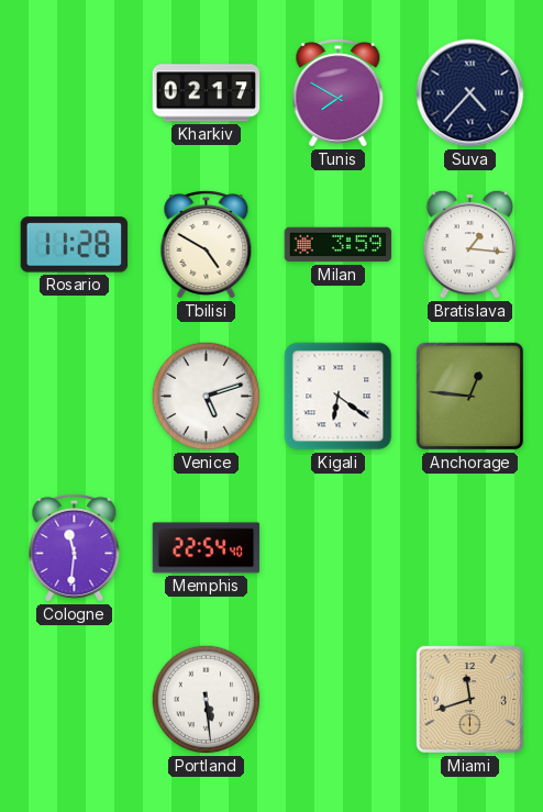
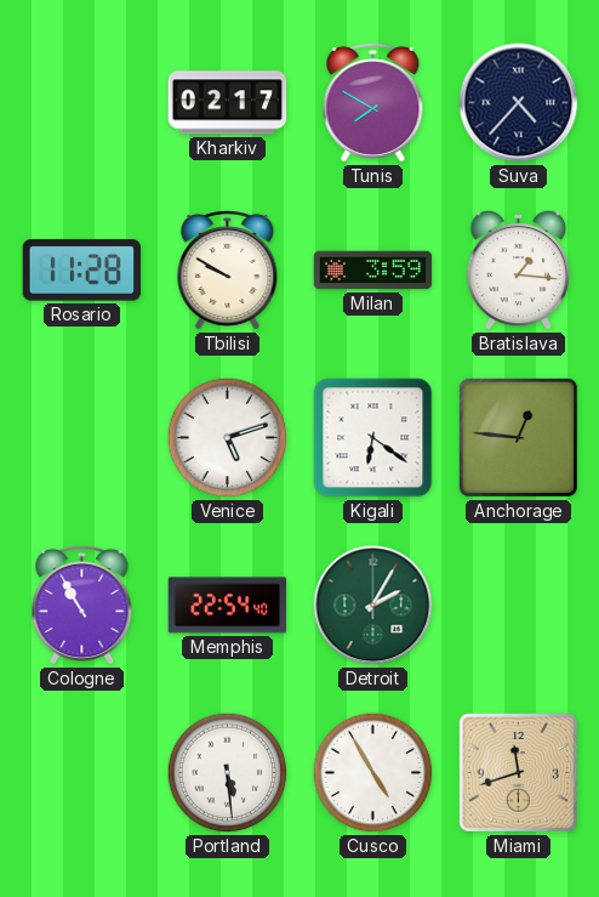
Tbilisi: 4:50 -> 9:50
Cologne: 11:31 -> 10:55
Detroit: none -> 2:05
Cusco: none -> 4:55
